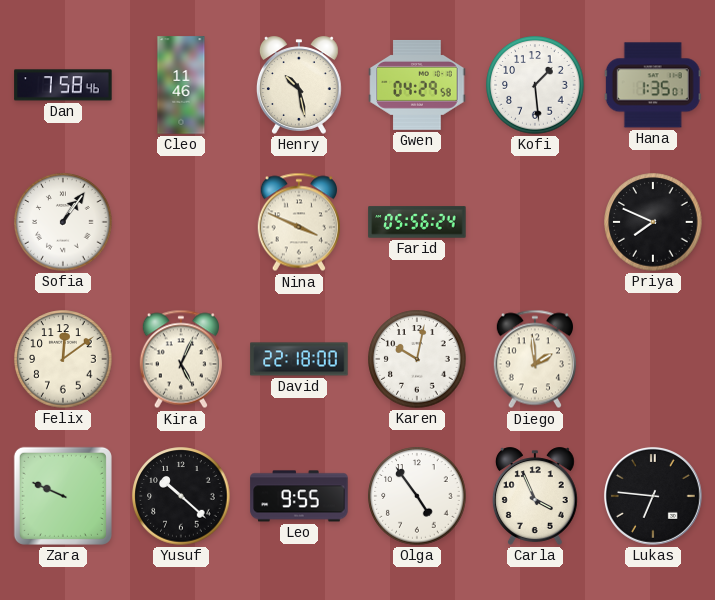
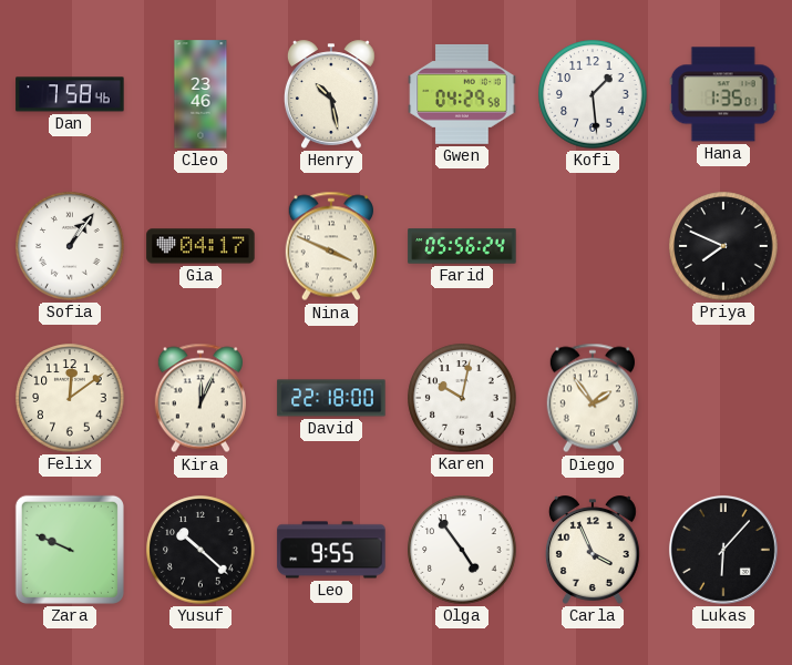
Cleo: 11:46 -> 23:46
Gia: none -> 04:17
Kira: 5:04 -> 12:04
Diego: 1:59 -> 1:54
Lukas: 6:46 -> 6:07
